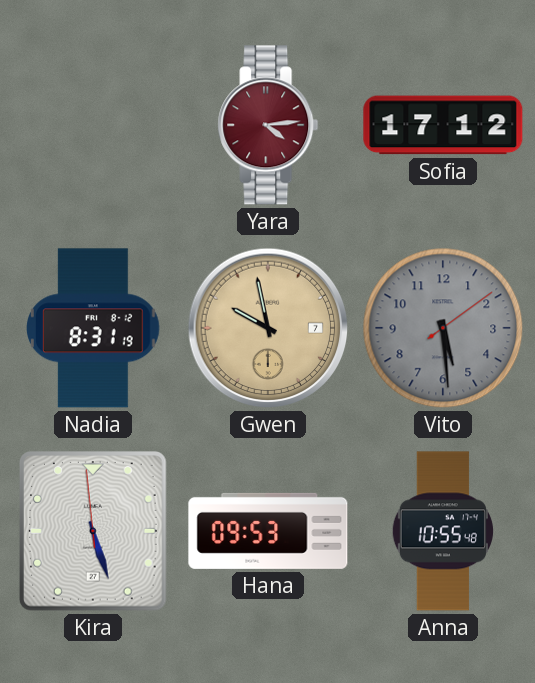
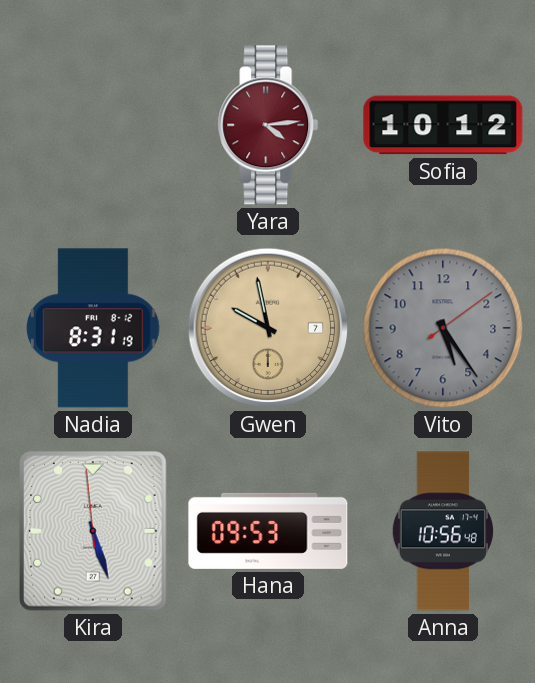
Sofia: 17:12 -> 10:12
Vito: 5:29 -> 5:24
Anna: 10:55 -> 10:56
